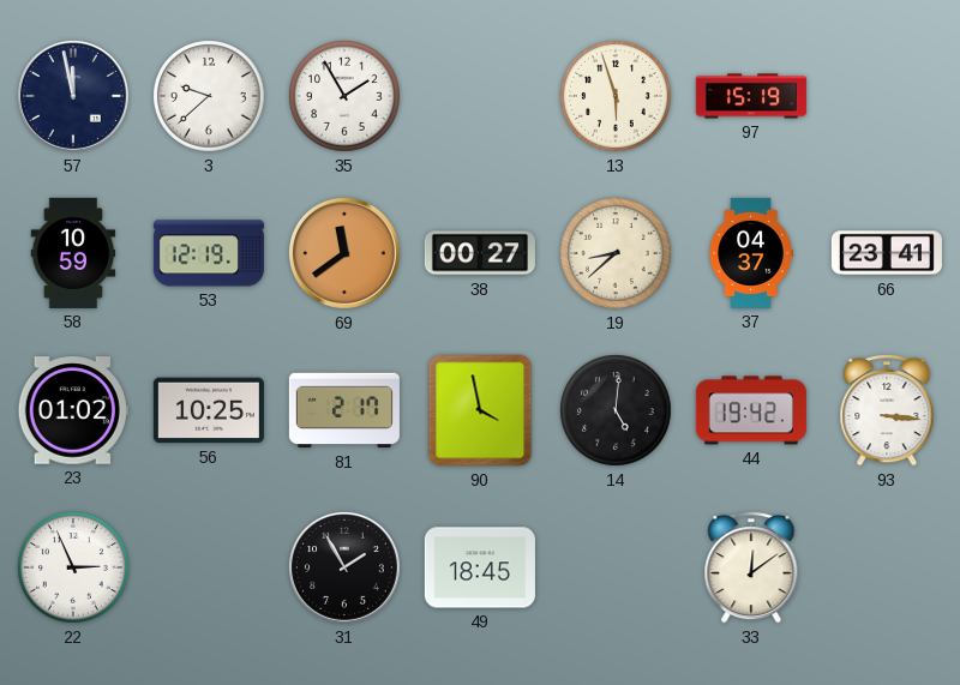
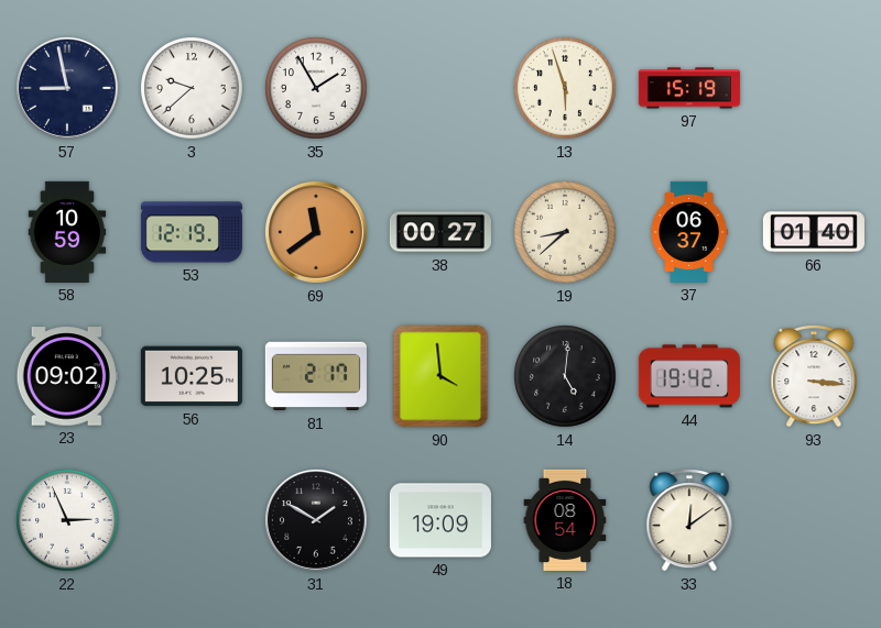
57: 11:58 -> 8:58
37: 04:37 -> 06:37
66: 23:41 -> 01:40
23: 01:02 -> 09:02
90: 3:58 -> 3:59
31: 1:55 -> 1:50
49: 18:45 -> 19:09
18: none -> 08:54
